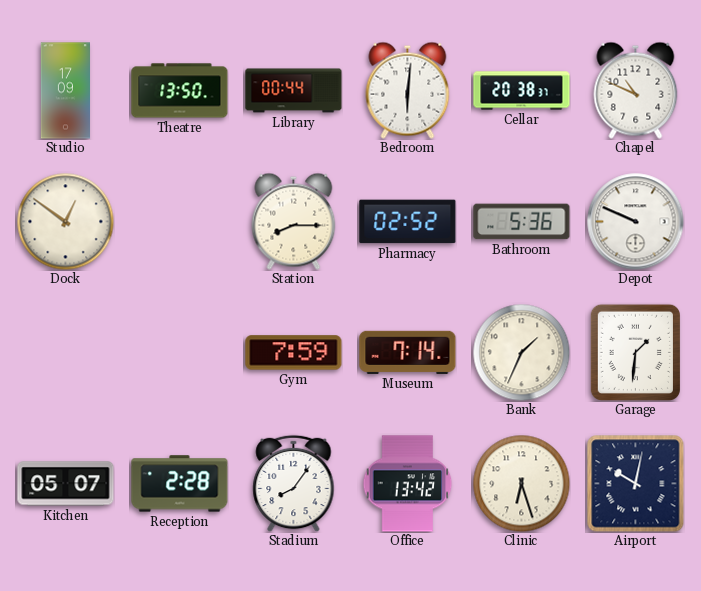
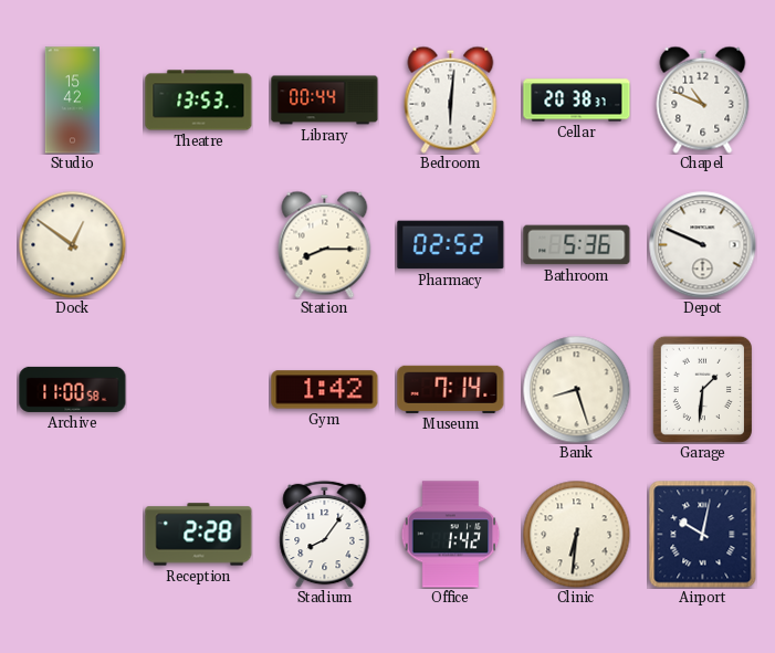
Studio: 17:09 -> 15:42
Theatre: 13:50 -> 13:53
Archive: none -> 11:00
Gym: 7:59 -> 1:42
Bank: 1:34 -> 8:27
Kitchen: 05:07 -> none
Office: 13:42 -> 1:42
Clinic: 6:27 -> 6:31
